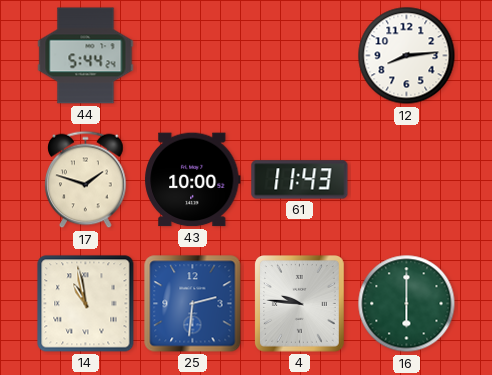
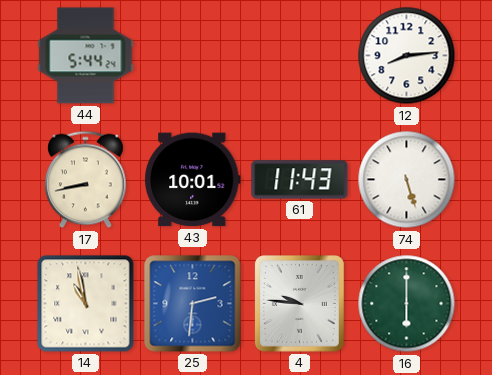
17: 1:48 -> 8:43
43: 10:00 -> 10:01
74: none -> 5:27
